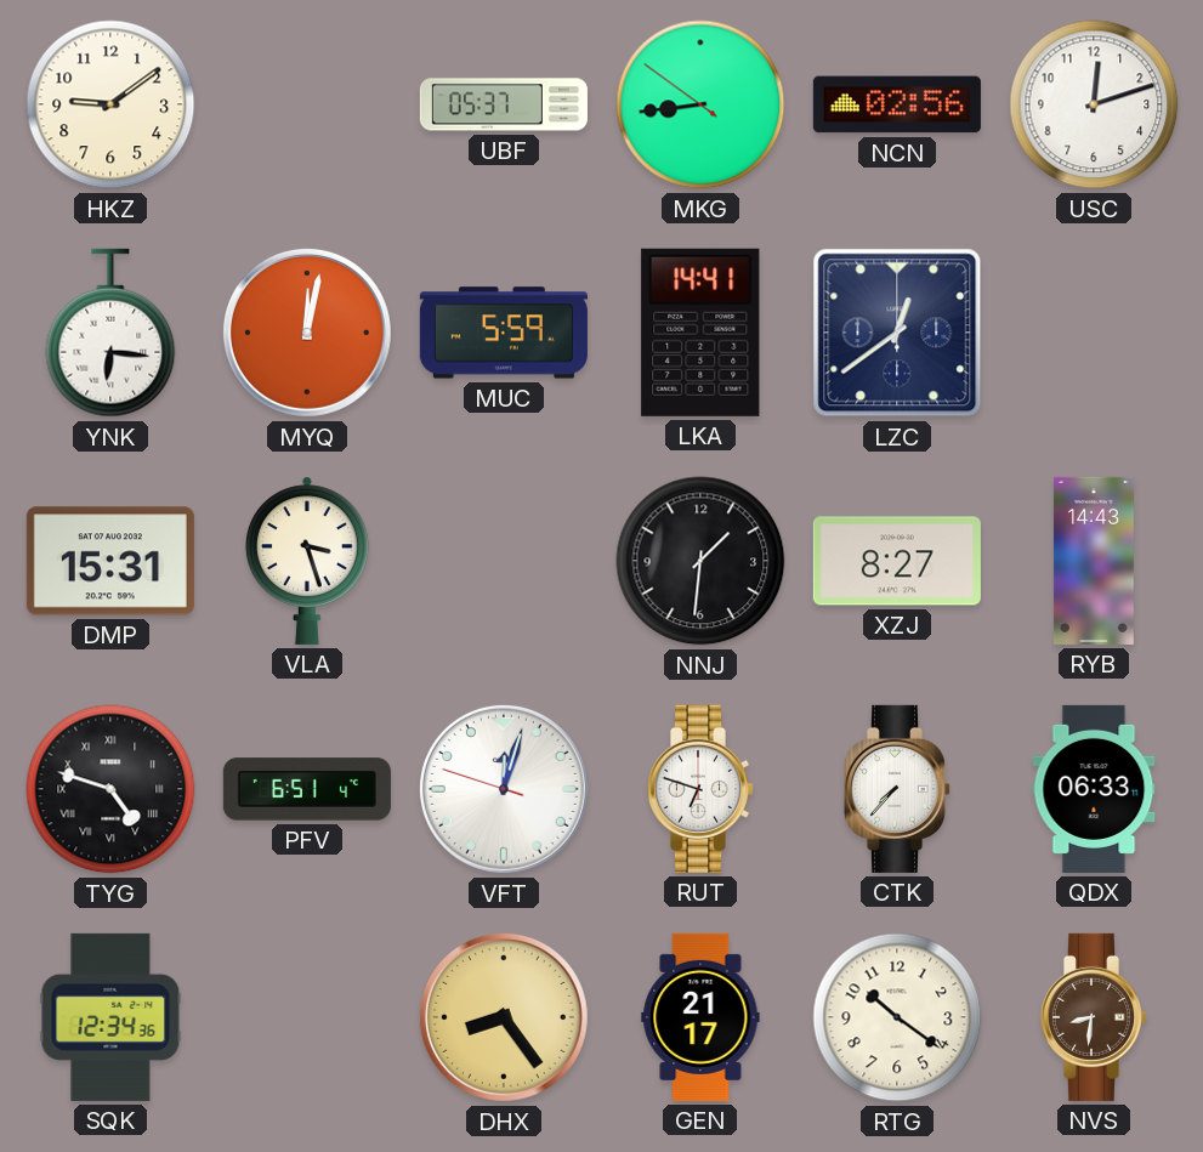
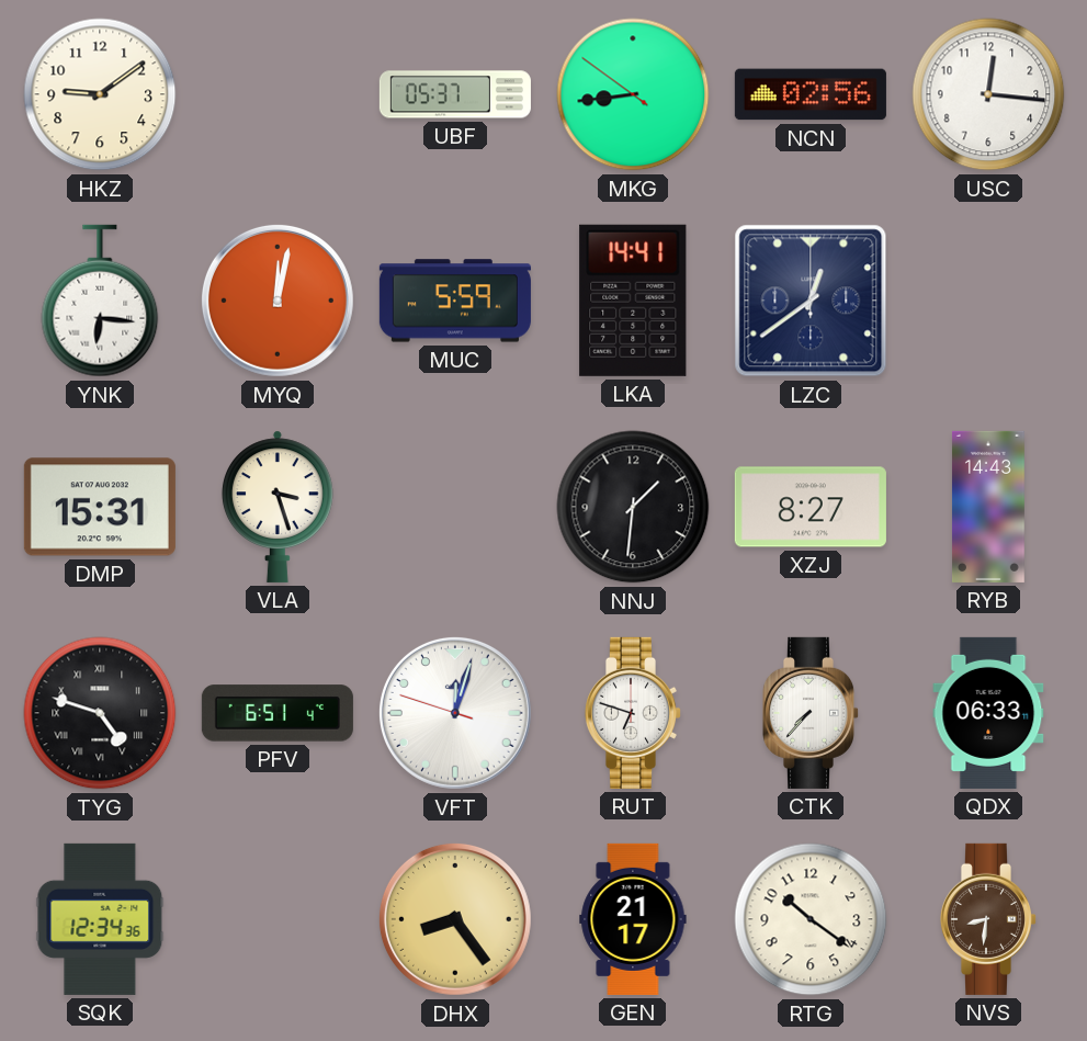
USC: 12:12 -> 12:16
